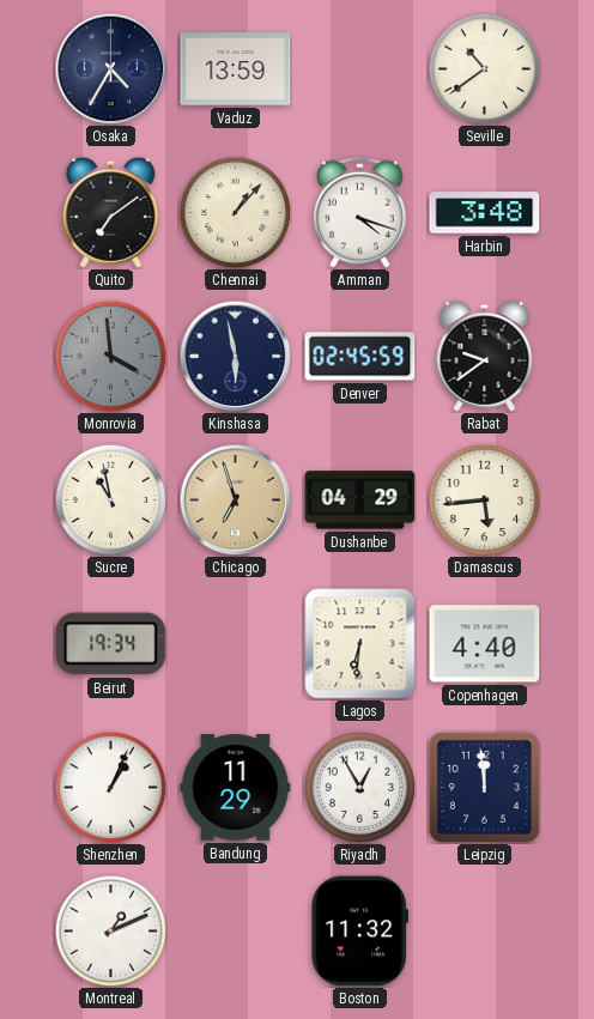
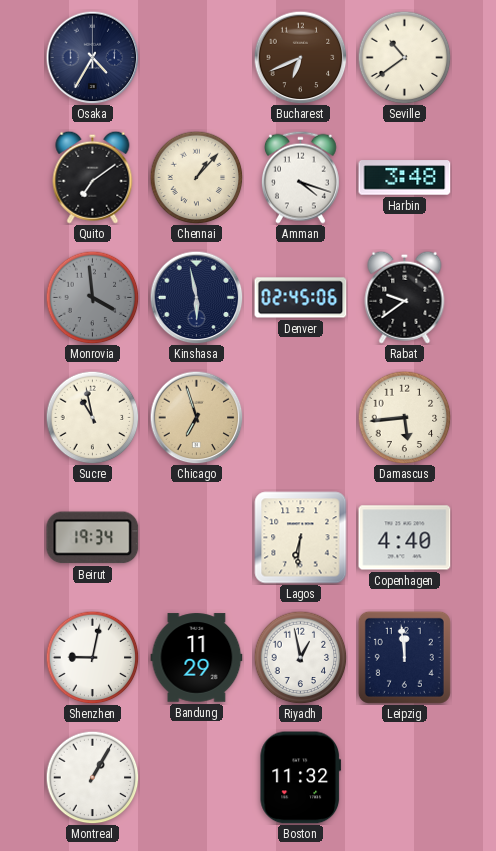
Vaduz: 13:59 -> none
Bucharest: none -> 6:41
Denver: 02:45:59 -> 02:45:06
Dushanbe: 04:29 -> none
Shenzhen: 1:04 -> 9:02
Riyadh: 12:55 -> 12:58
Montreal: 1:11 -> 1:05
